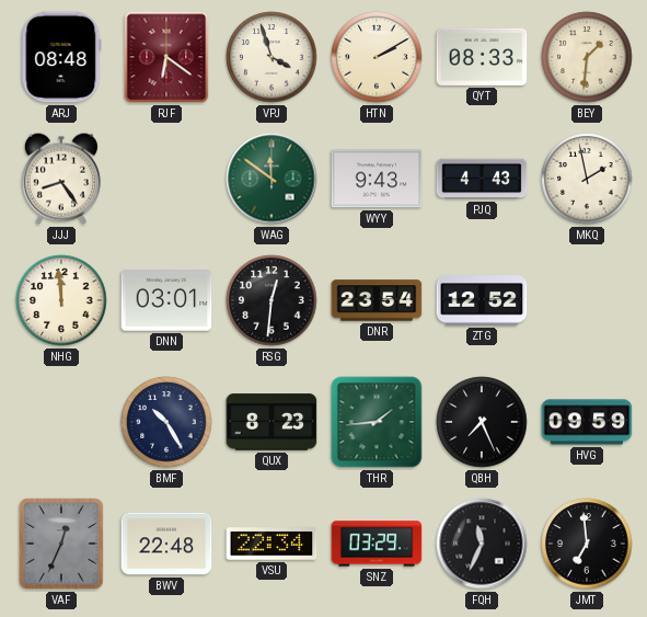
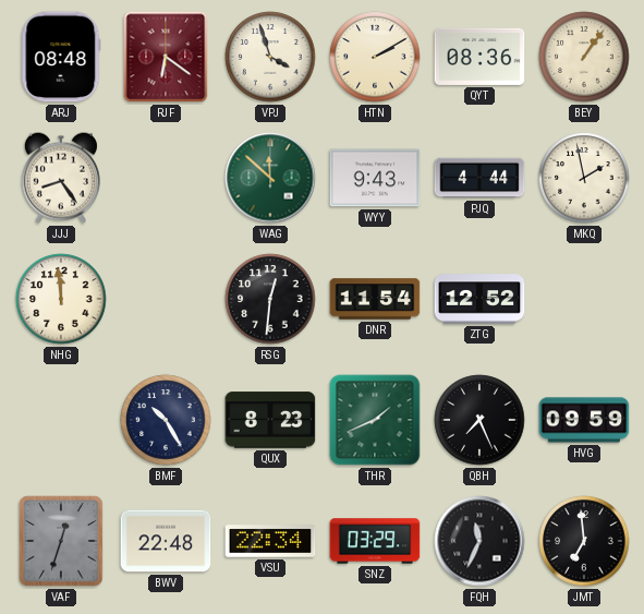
QYT: 08:33 -> 08:36
BEY: 1:31 -> 1:06
WAG: 11:51 -> 11:52
PJQ: 4:43 -> 4:44
DNN: 03:01 -> none
DNR: 23:54 -> 11:54
THR: 1:44 -> 1:41
VAF: 12:34 -> 12:33
